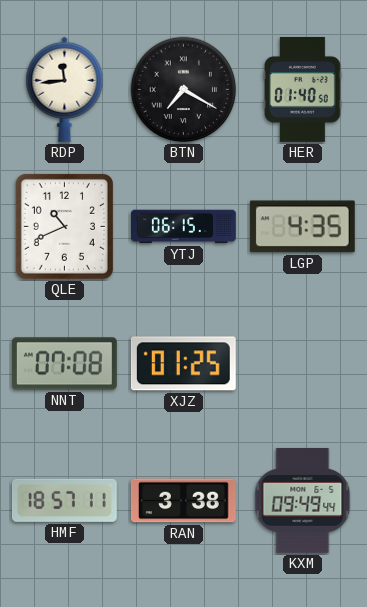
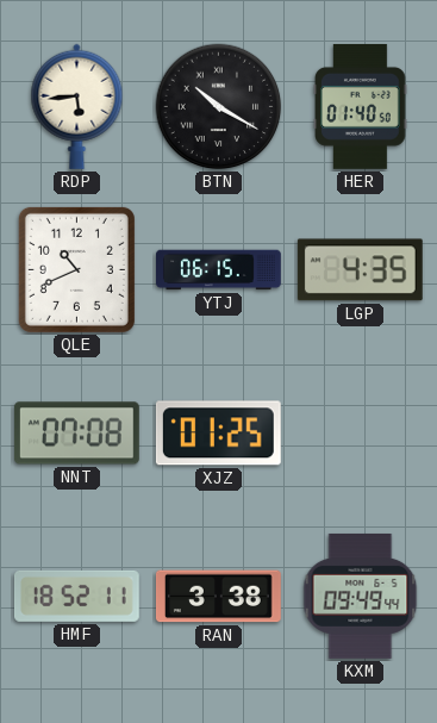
RDP: 11:44 -> 5:44
BTN: 7:20 -> 10:20
HMF: 18:57 -> 18:52
